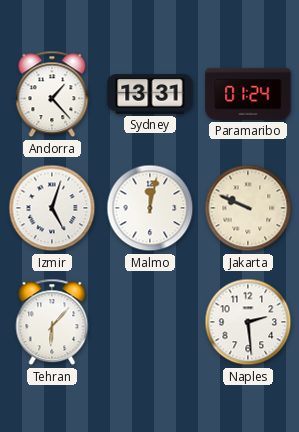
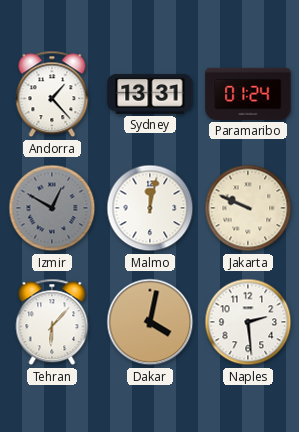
Izmir: 5:03 -> 12:50
Izmir dial: white -> grey
Dakar: none -> 4:02
